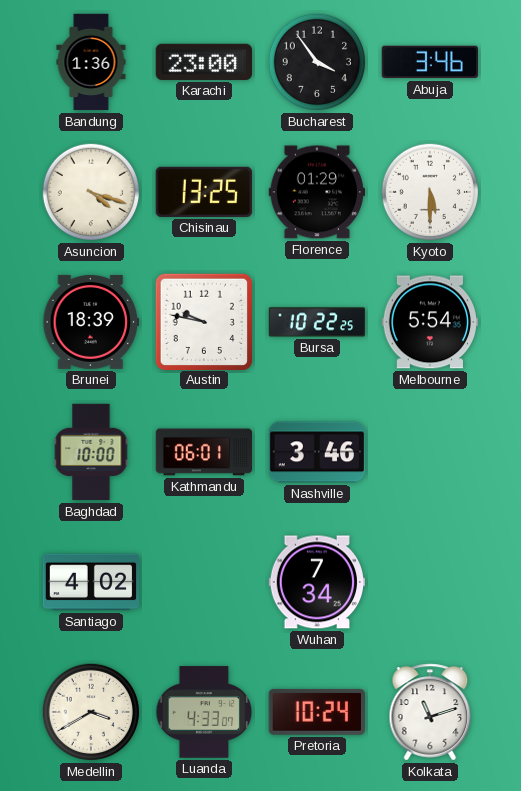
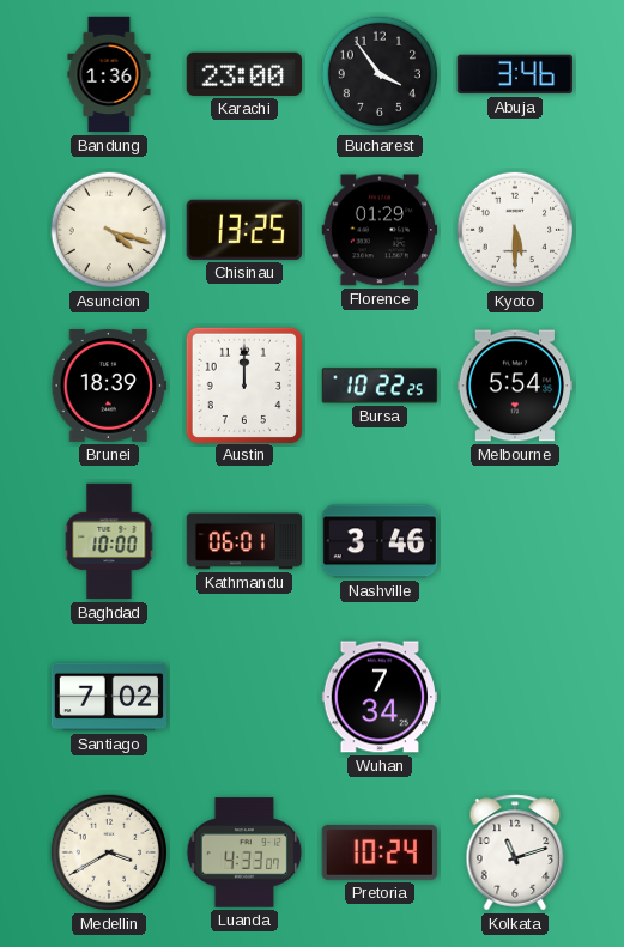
Austin: 9:47 -> 12:00
Santiago: 4:02 -> 7:02
